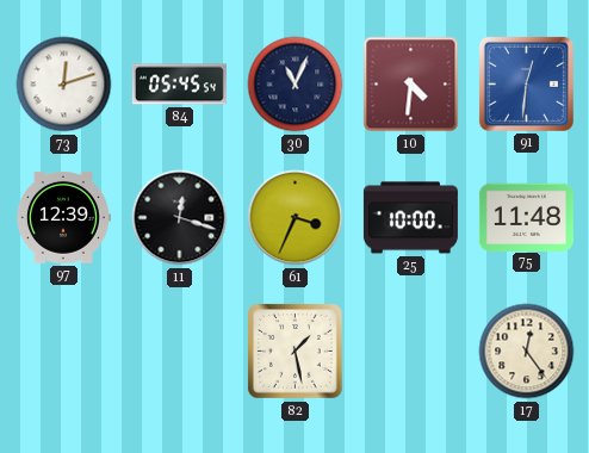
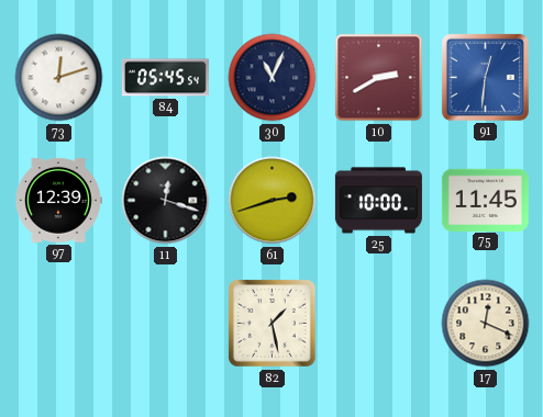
10: 4:31 -> 2:40
61: 3:34 -> 2:42
75: 11:48 -> 11:45
17: 12:24 -> 12:19
